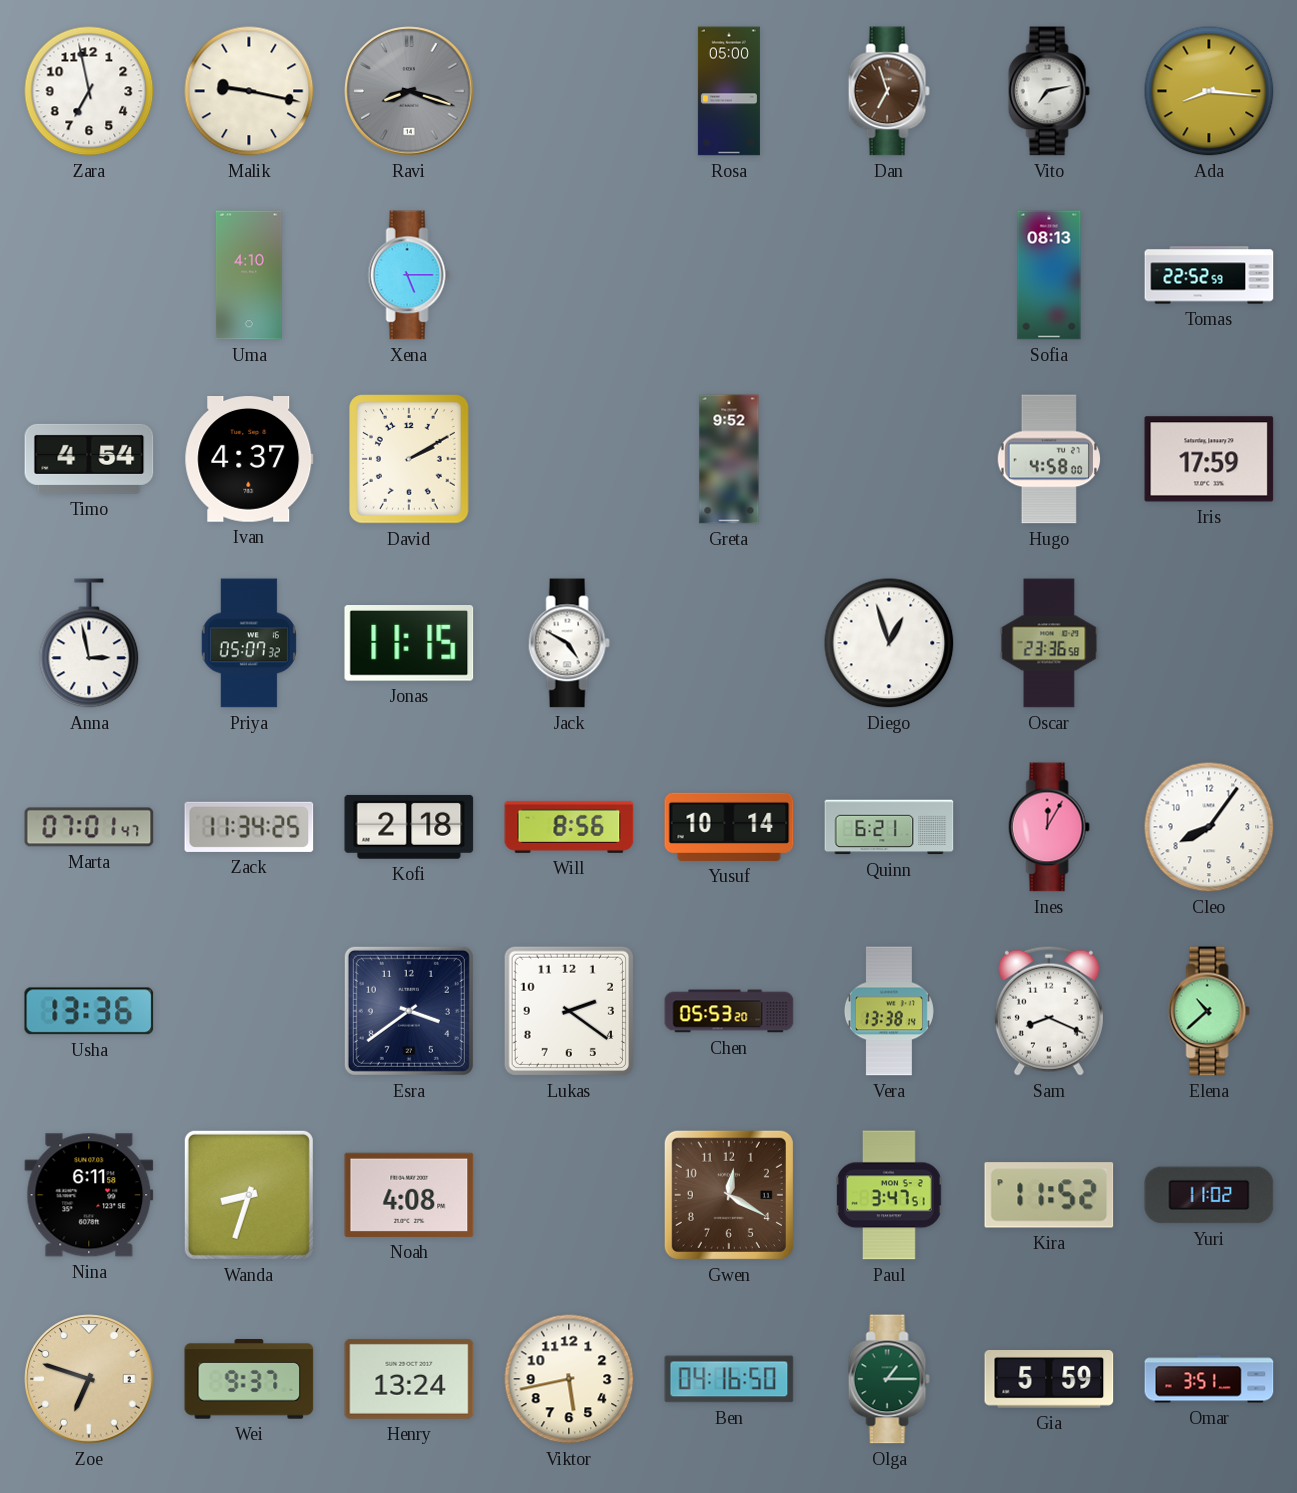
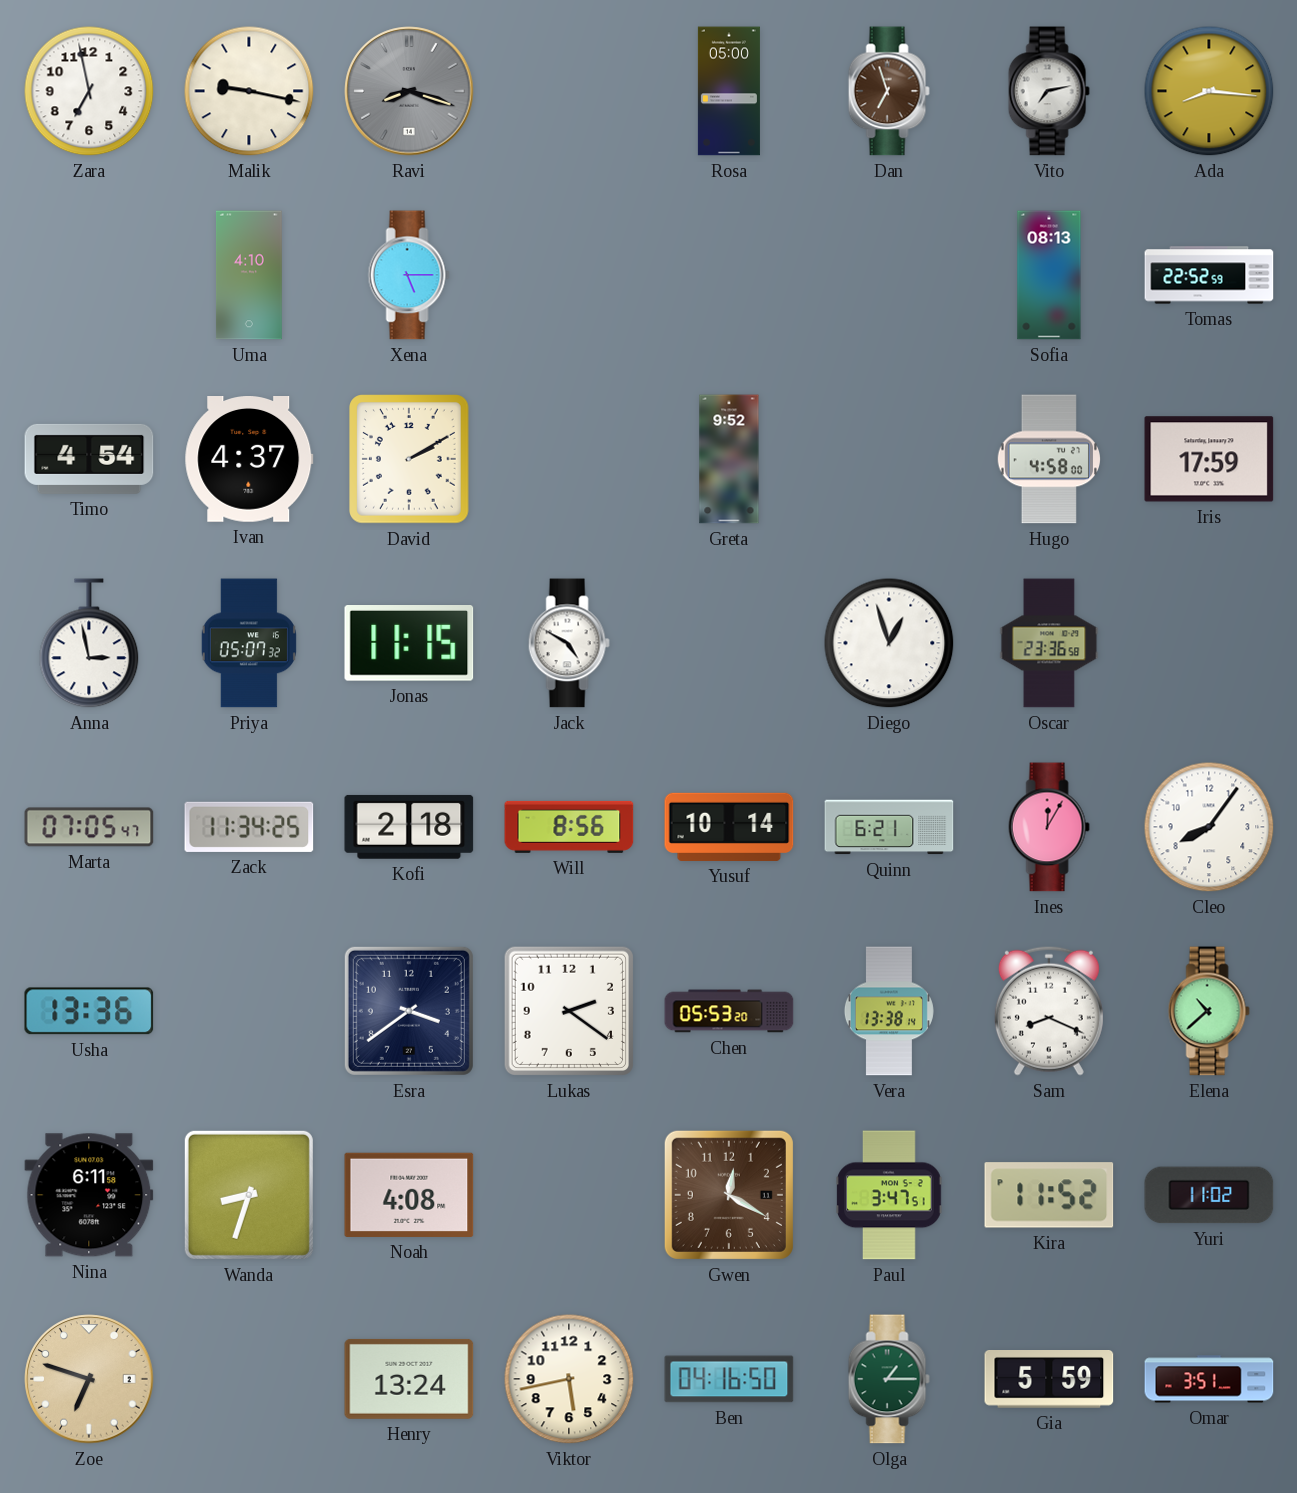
Marta: 07:01 -> 07:05
Wei: 9:37 -> none
